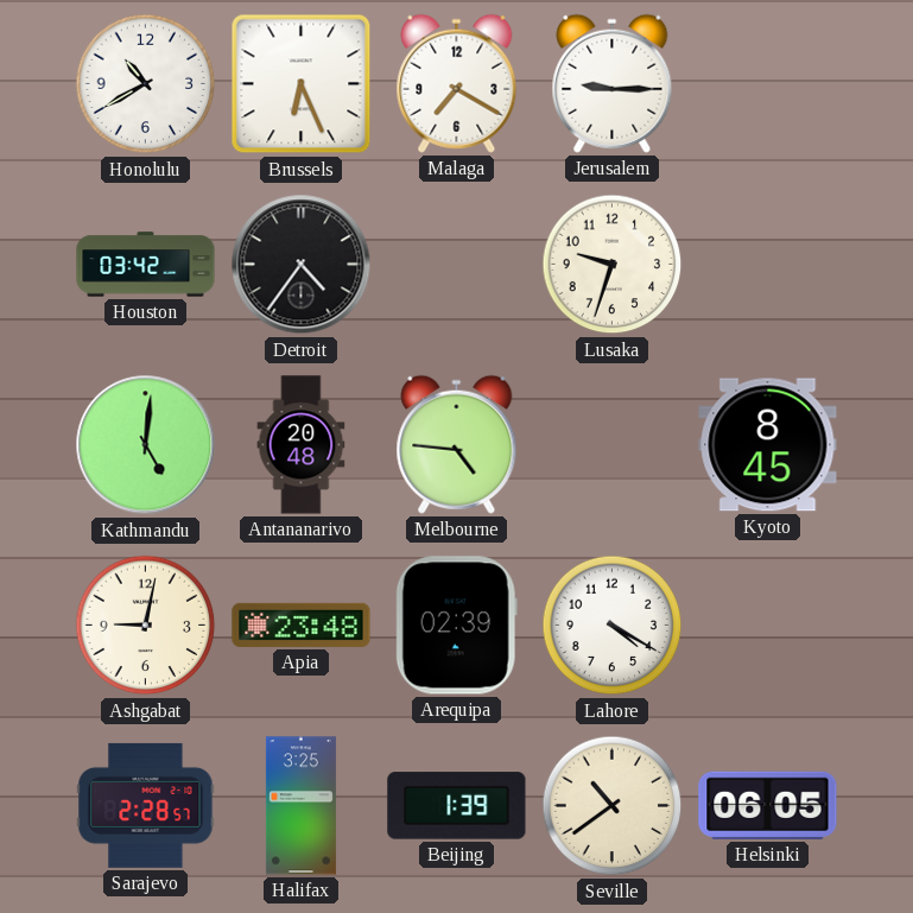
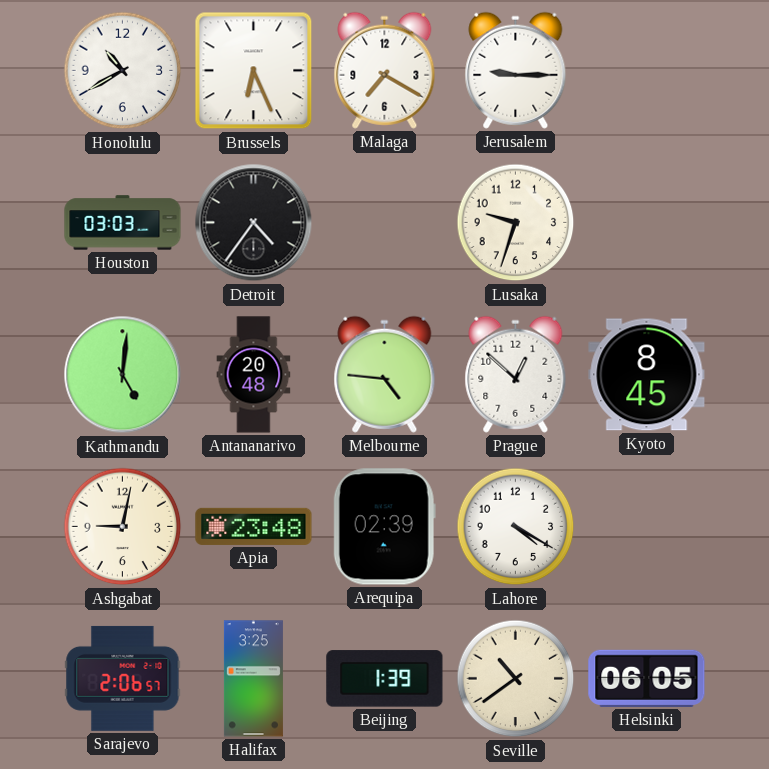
Houston: 03:42 -> 03:03
Prague: none -> 12:52
Sarajevo: 2:28 -> 2:06
